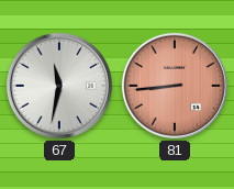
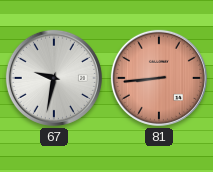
67: 11:32 -> 9:32
